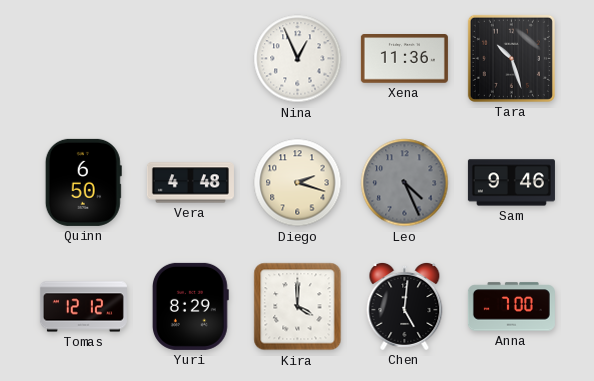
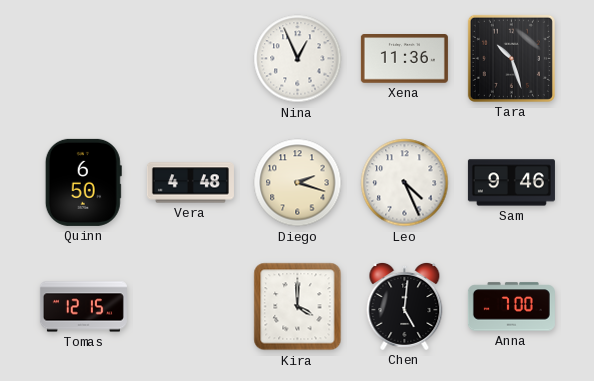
Leo dial: grey -> white
Tomas: 12:12 -> 12:15
Yuri: 8:29 -> none
